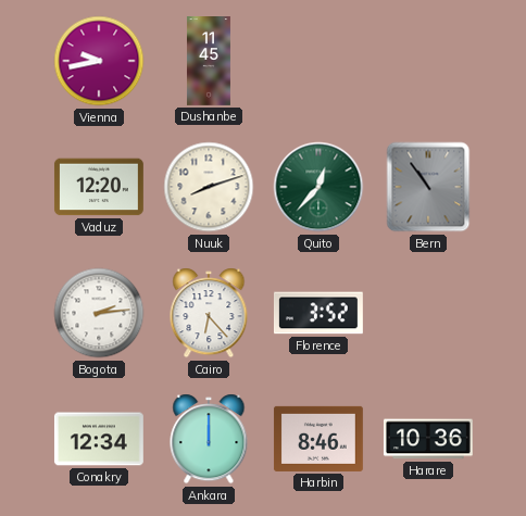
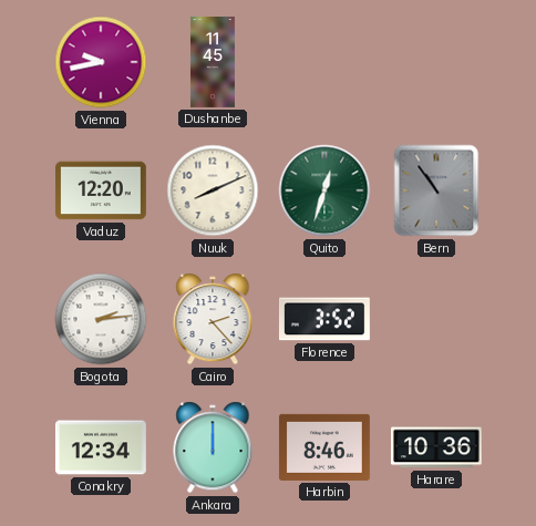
Nuuk: 8:12 -> 8:11
Quito: 12:37 -> 12:33
Cairo: 6:23 -> 2:23
